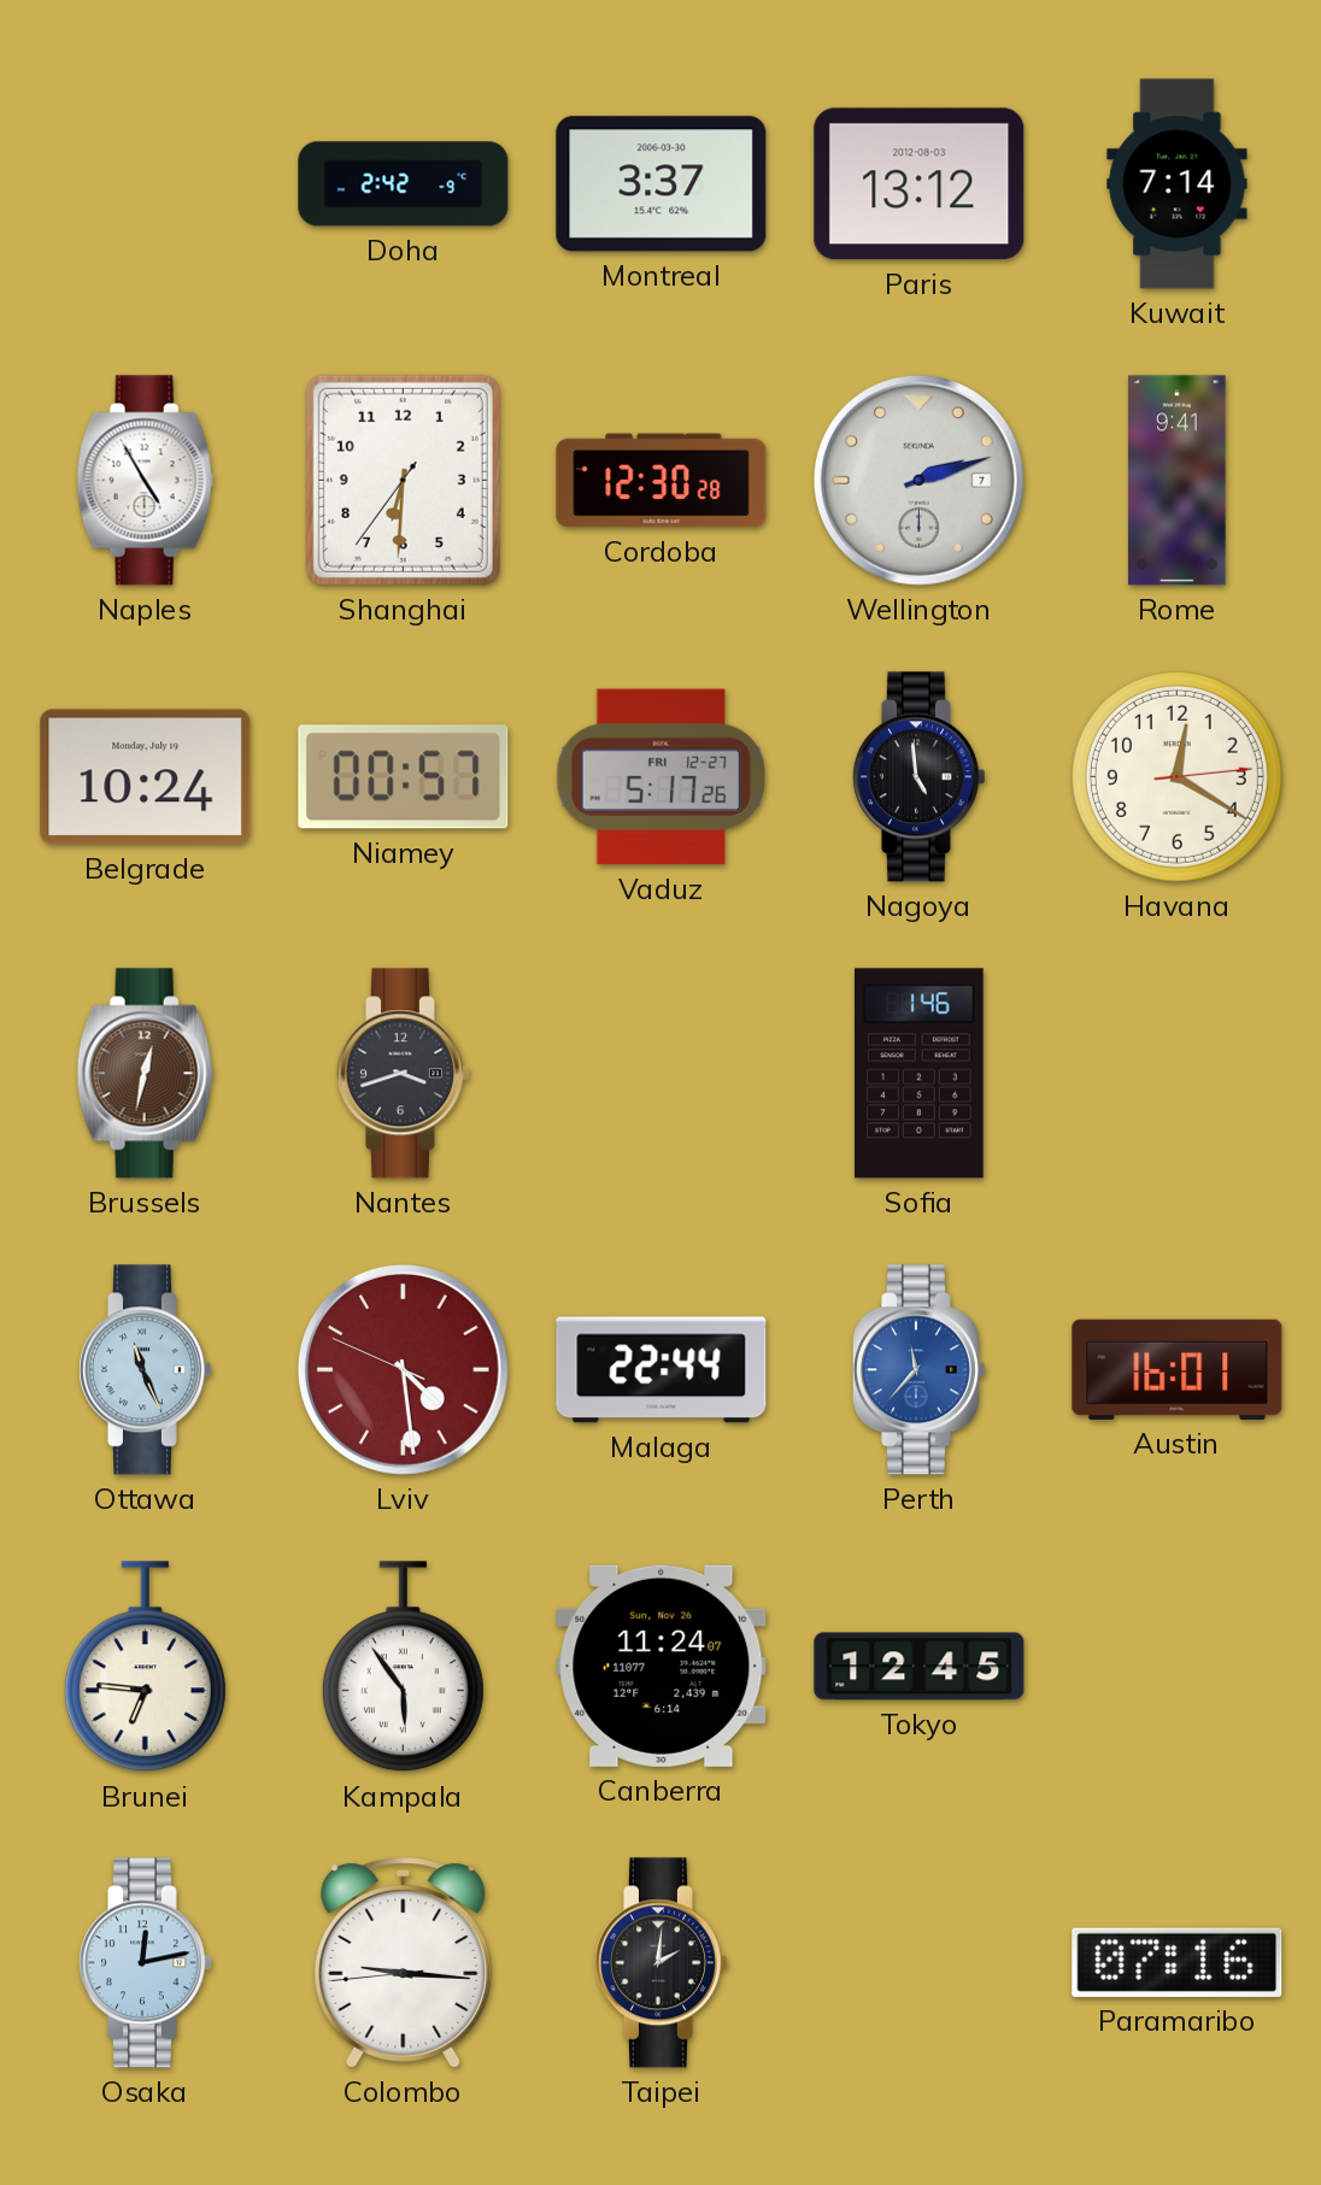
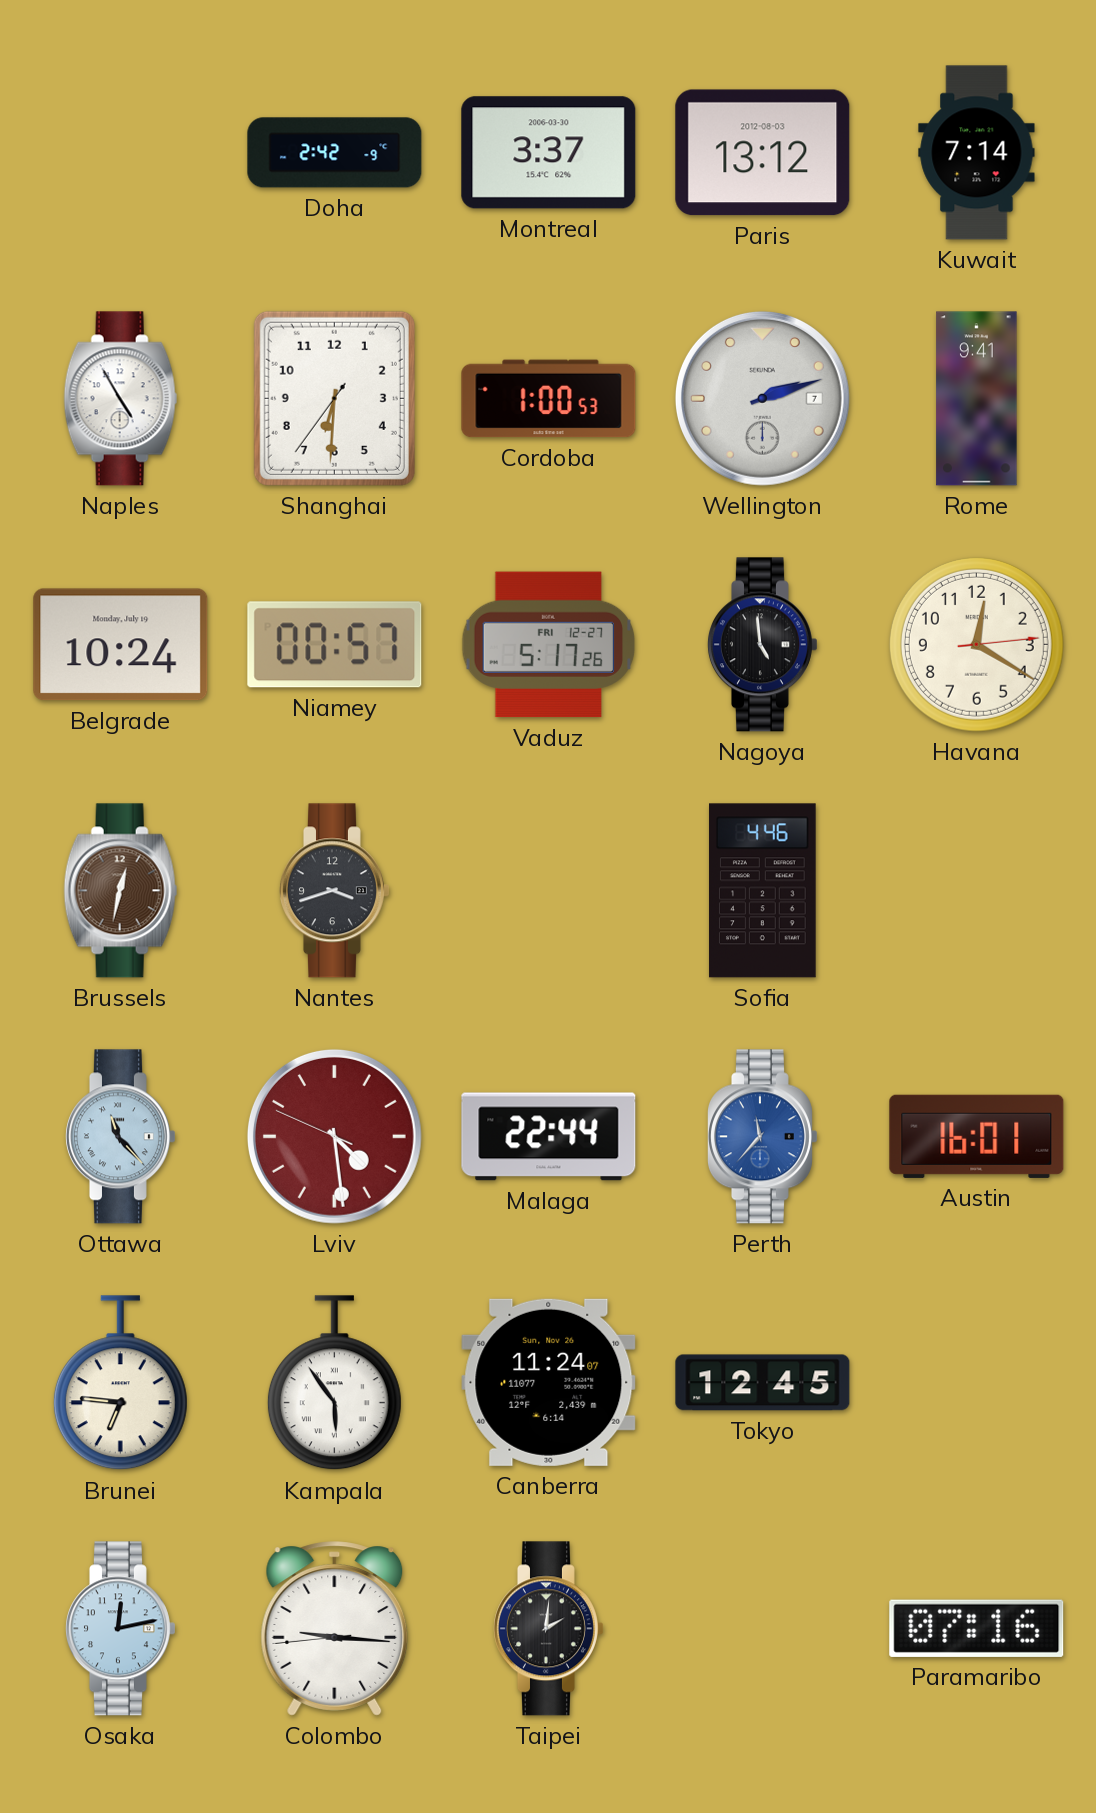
Cordoba: 12:30 -> 1:00
Sofia: 1:46 -> 4:46
Ottawa: 11:26 -> 11:23
